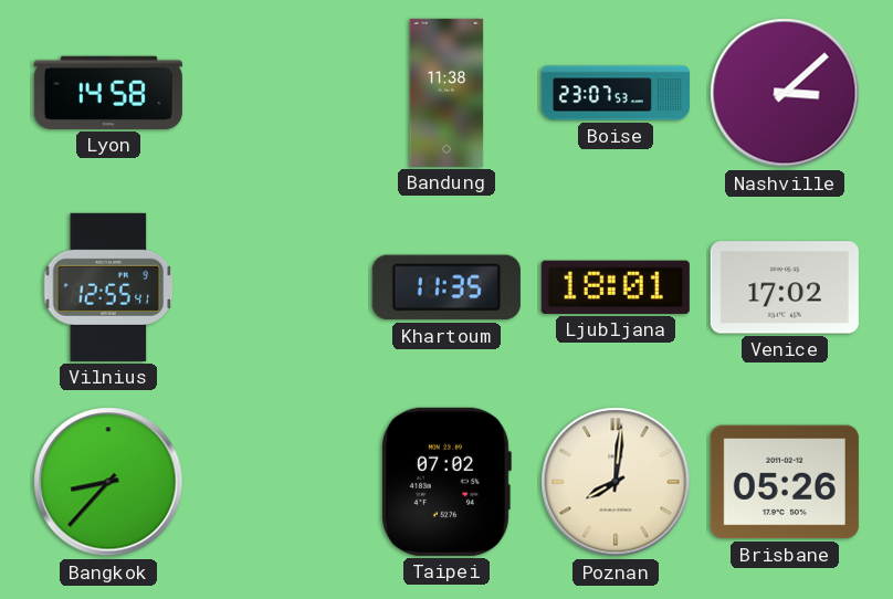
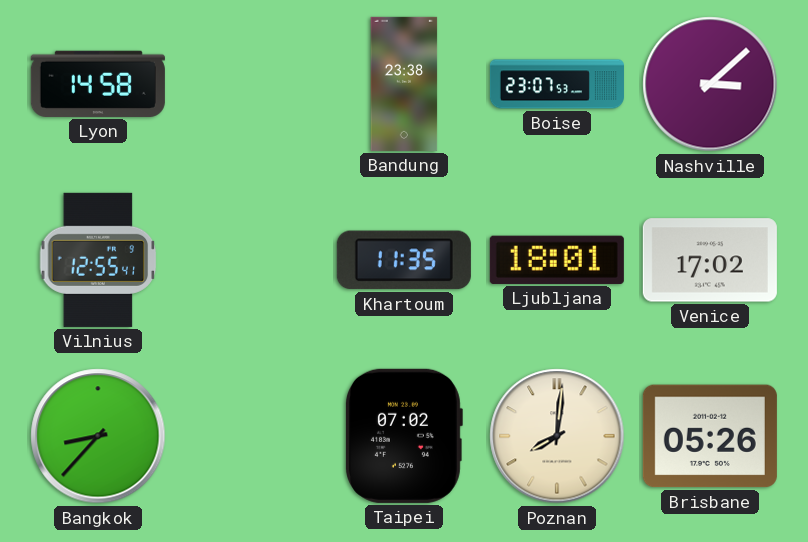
Bandung: 11:38 -> 23:38
